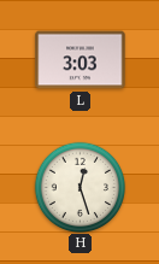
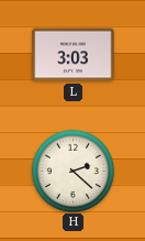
H: 12:27 -> 2:22
